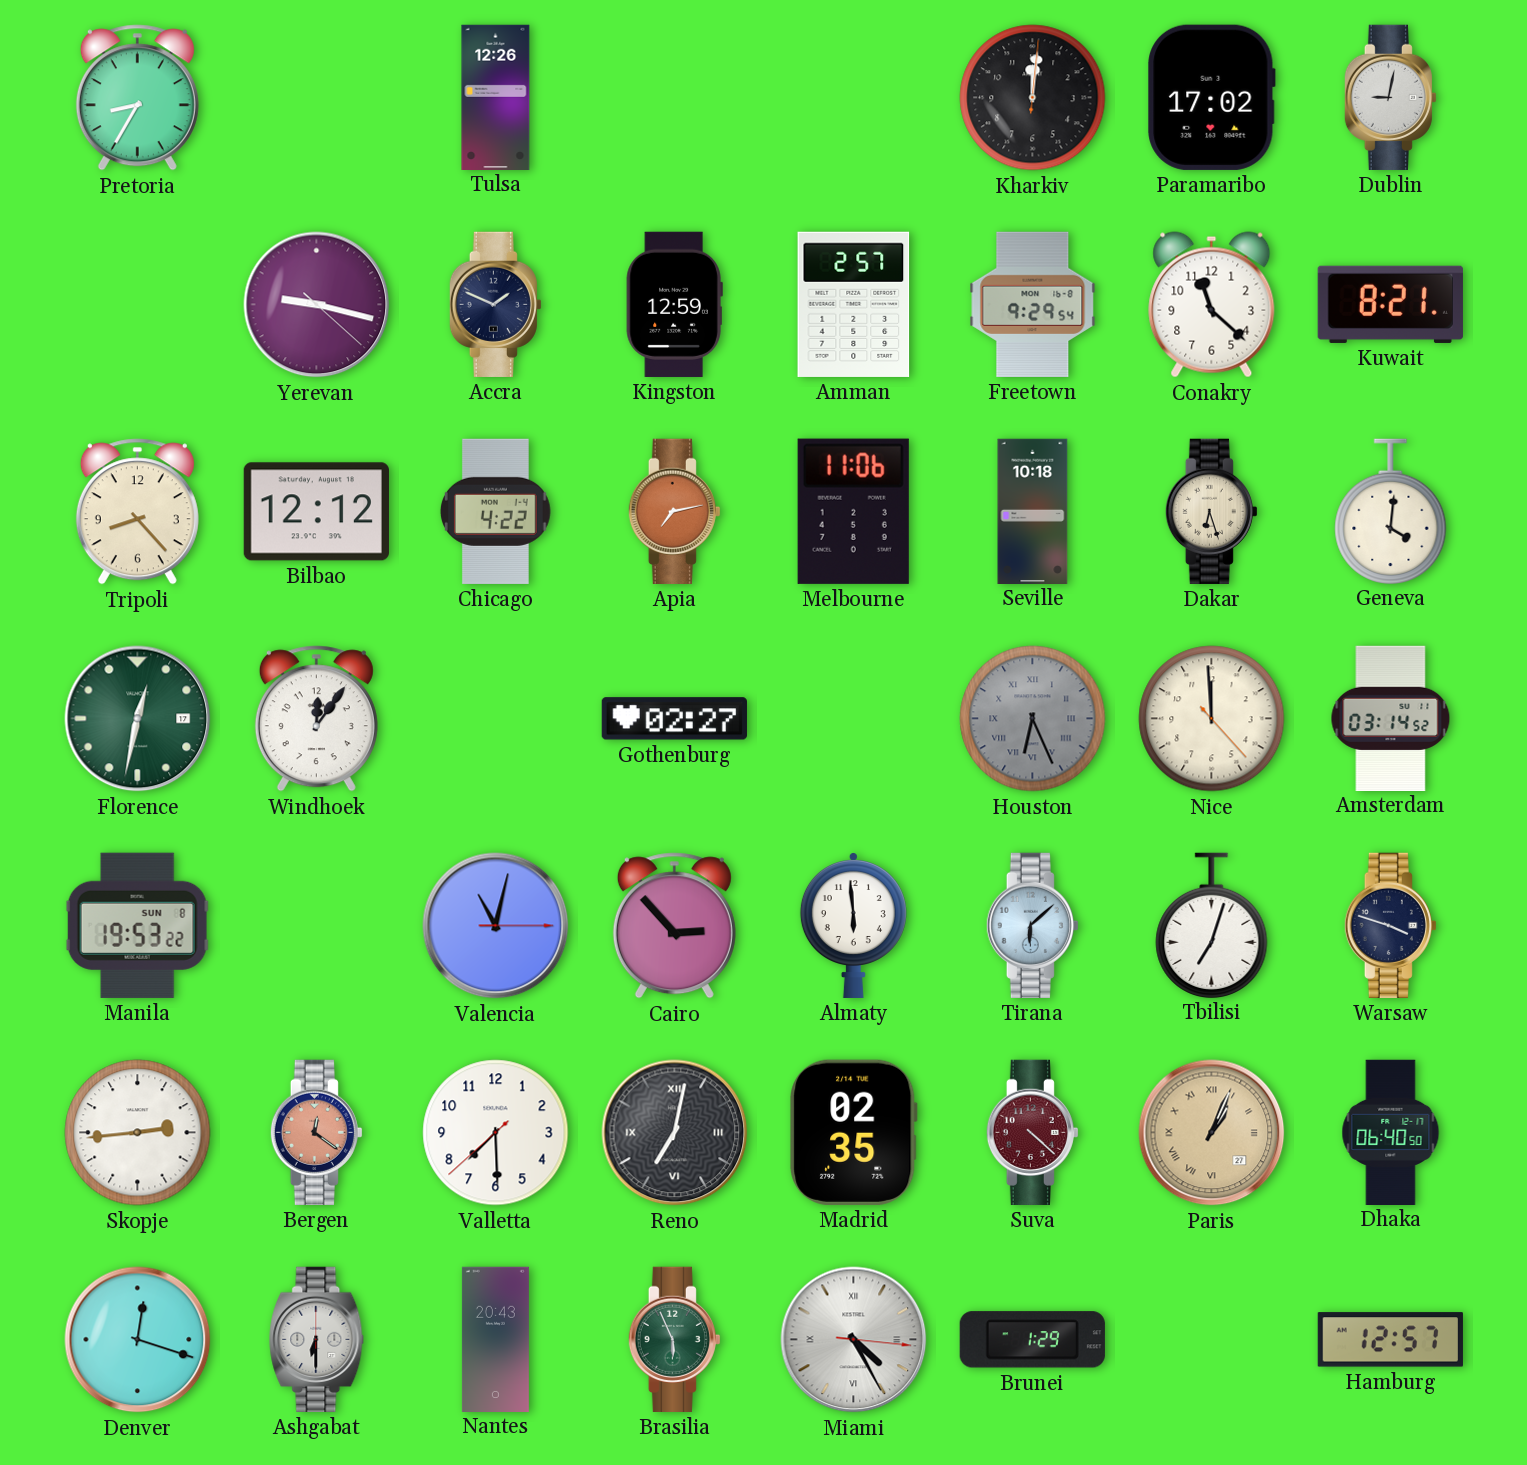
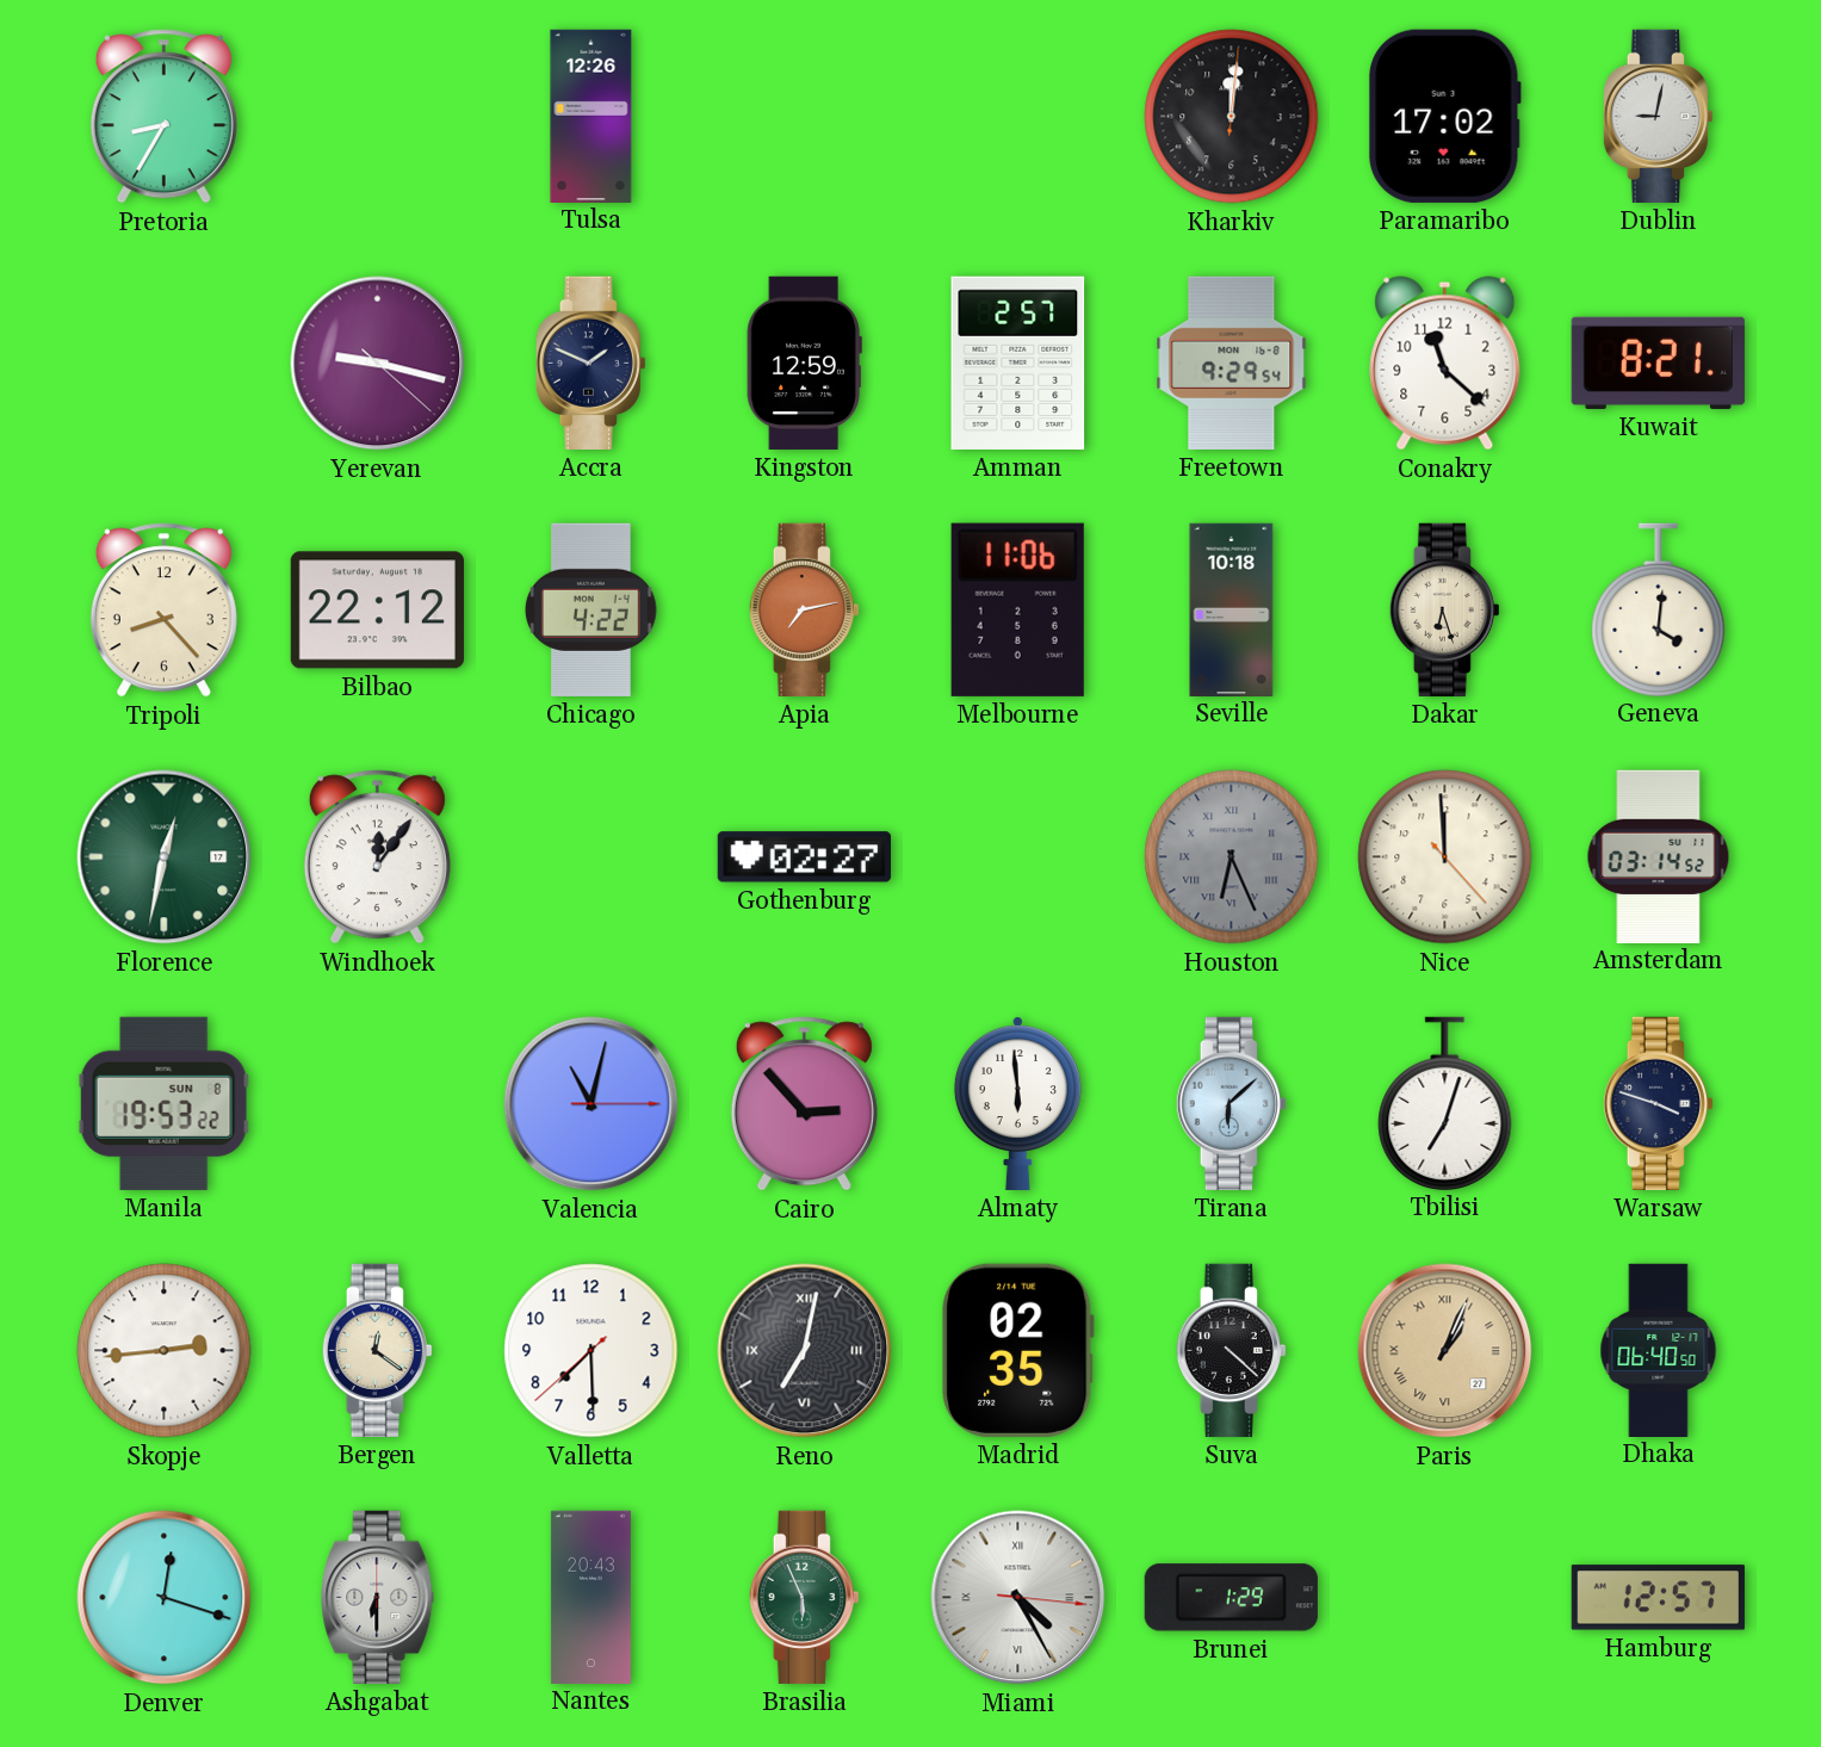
Bilbao: 12:12 -> 22:12
Bergen dial: salmon -> cream
Suva dial: burgundy -> black
